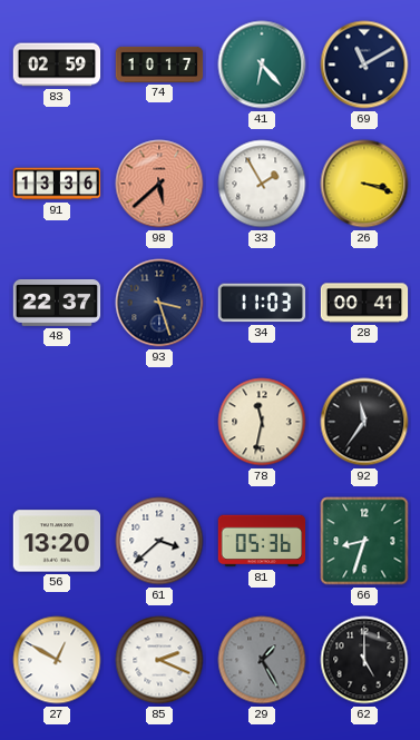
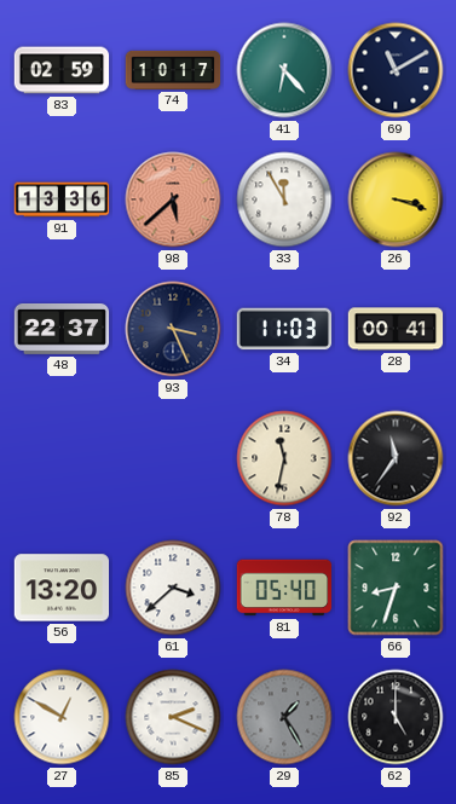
33: 1:55 -> 11:55
93: 3:27 -> 3:26
81: 05:36 -> 05:40
